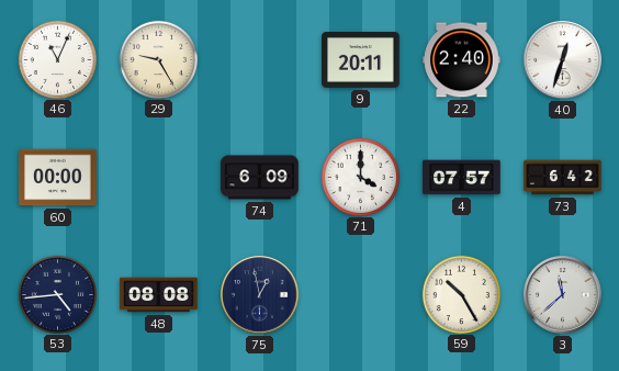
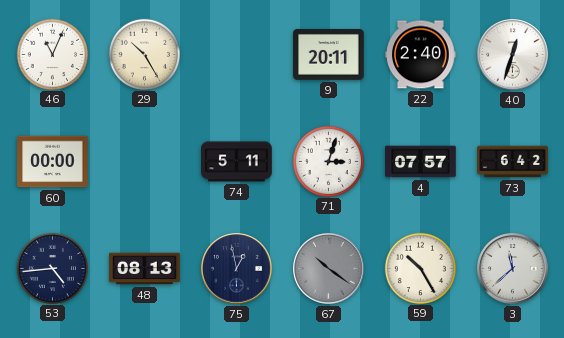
29: 9:25 -> 10:25
74: 6:09 -> 5:11
71: 4:00 -> 3:03
48: 08:08 -> 08:13
67: none -> 10:21
